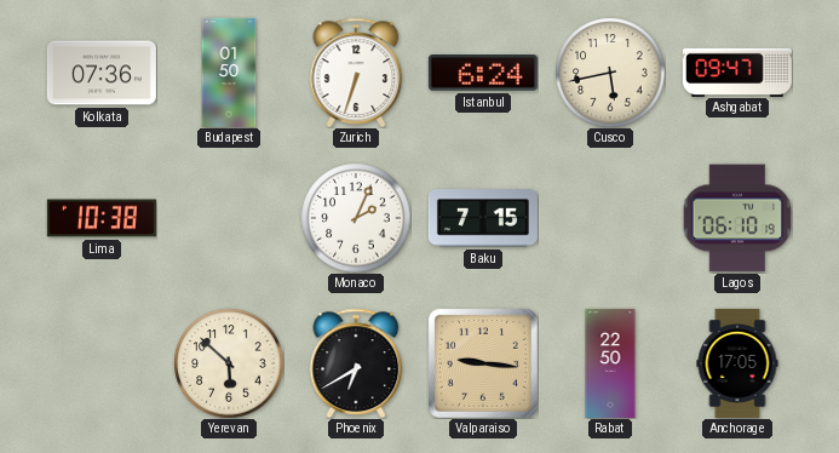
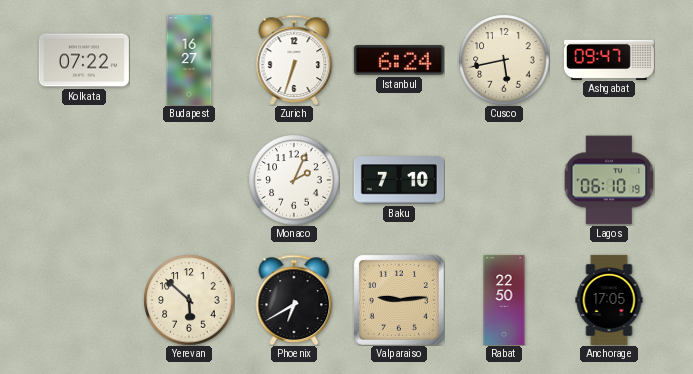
Kolkata: 07:36 -> 07:22
Budapest: 01:50 -> 16:27
Lima: 10:38 -> none
Baku: 7:15 -> 7:10
Valparaiso: 9:16 -> 9:14
